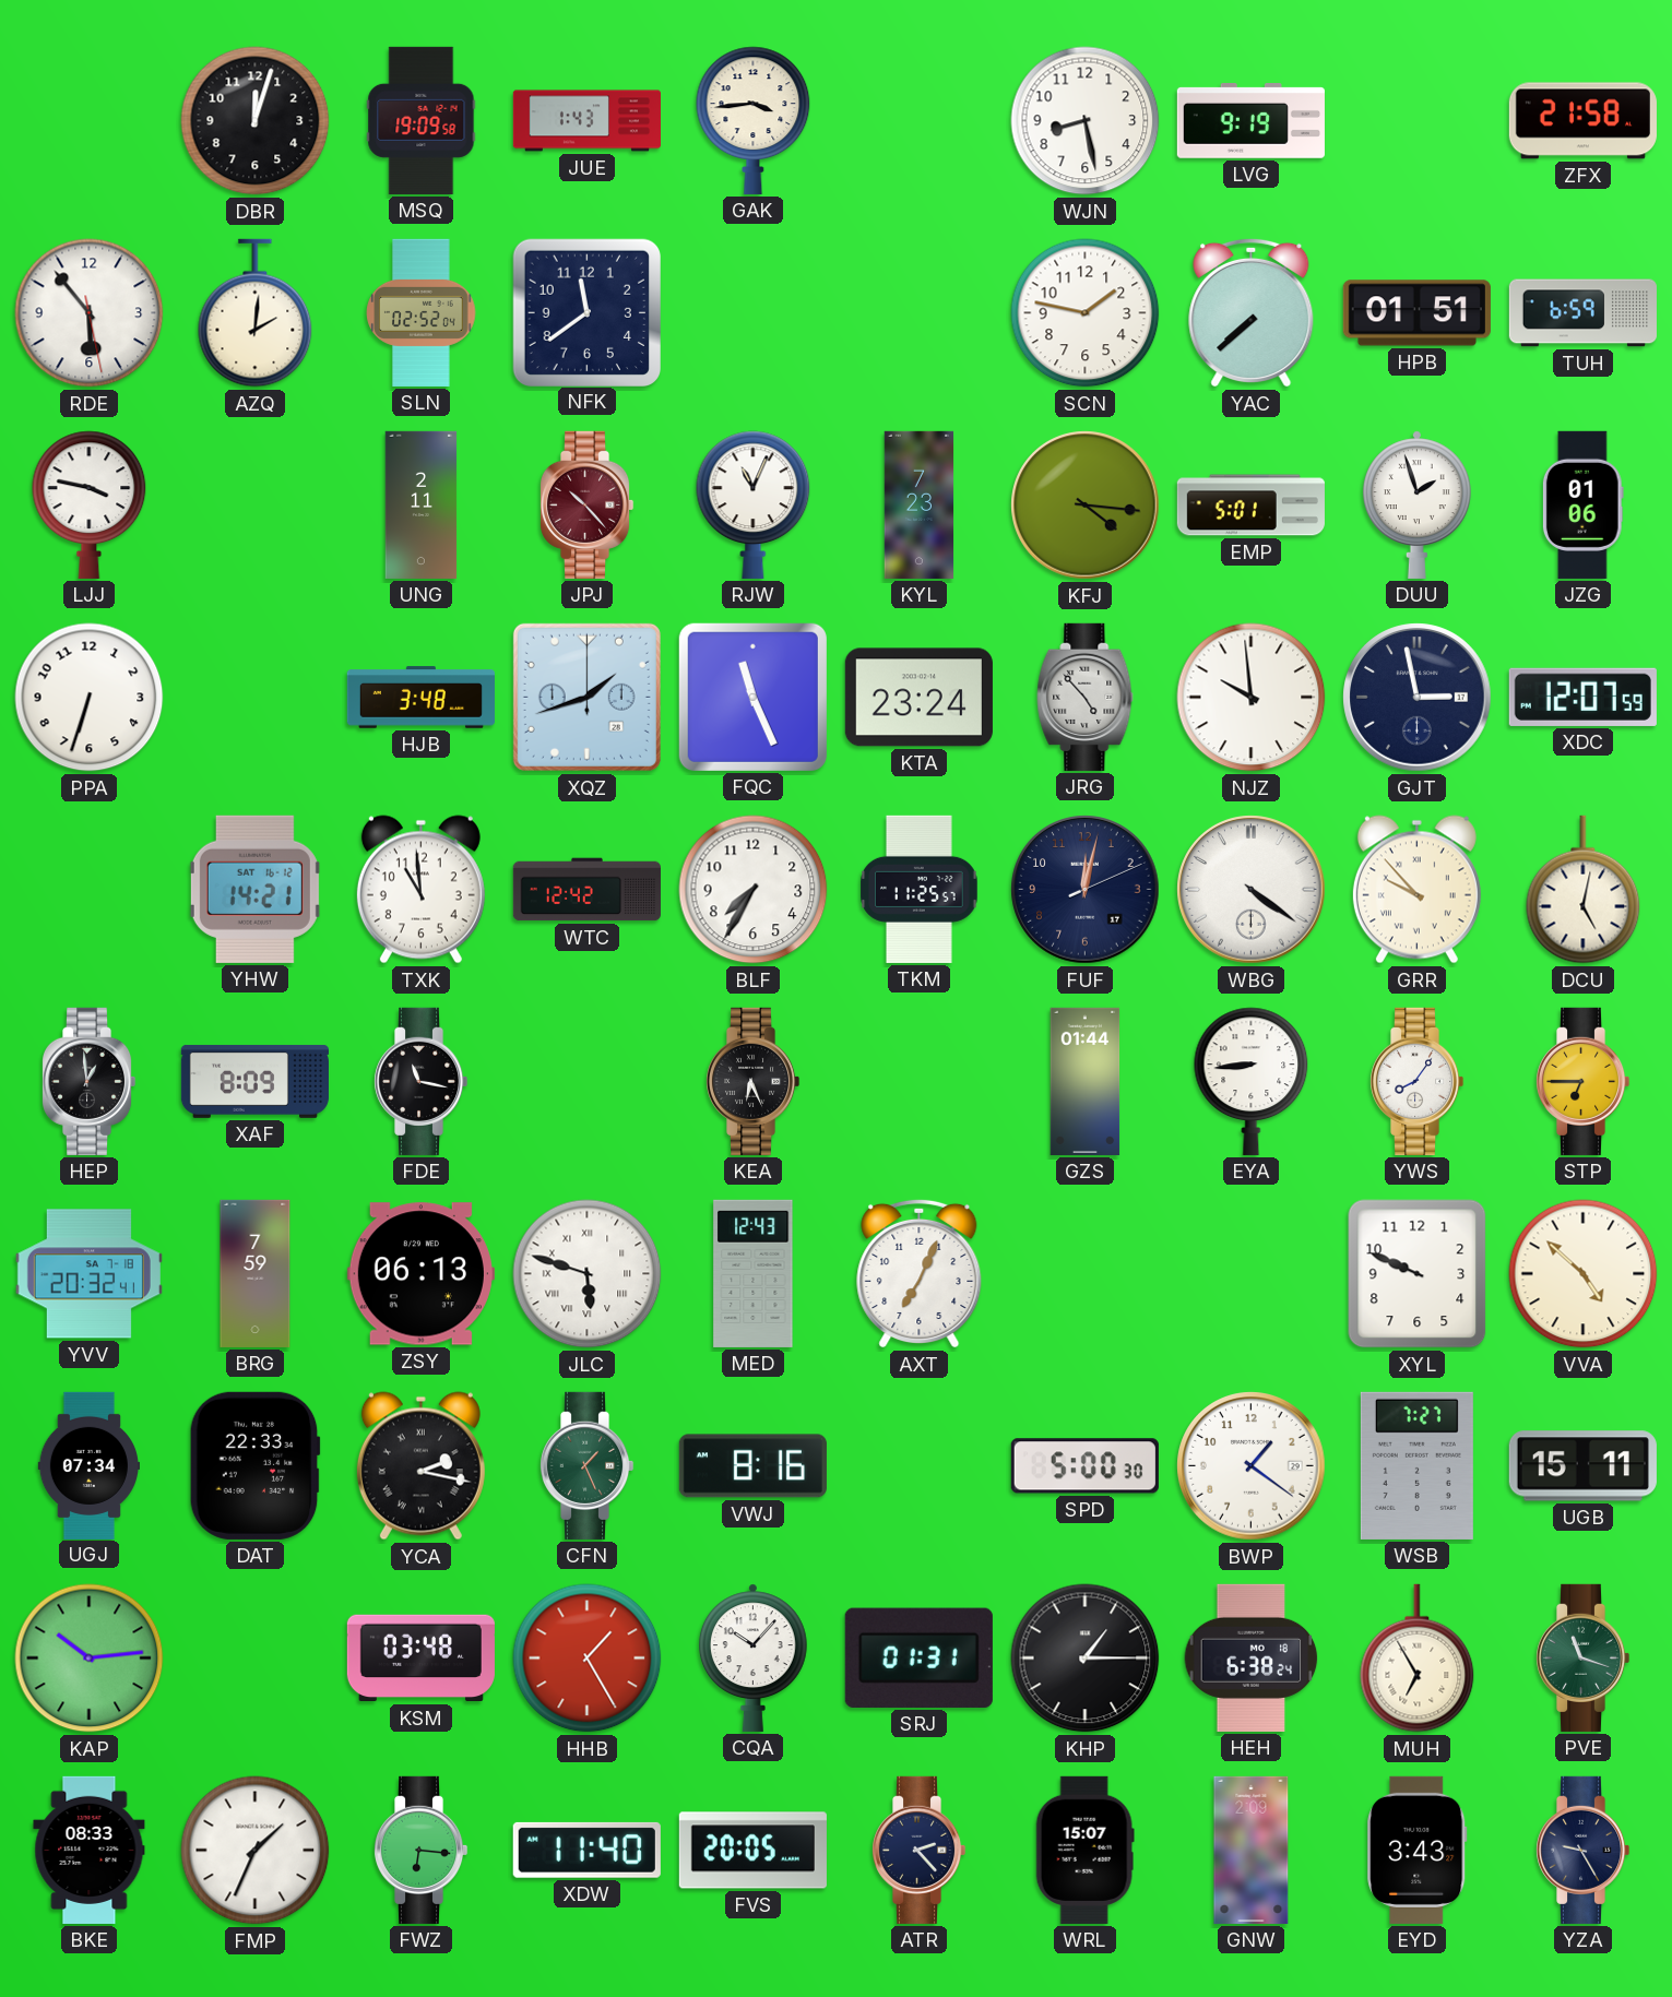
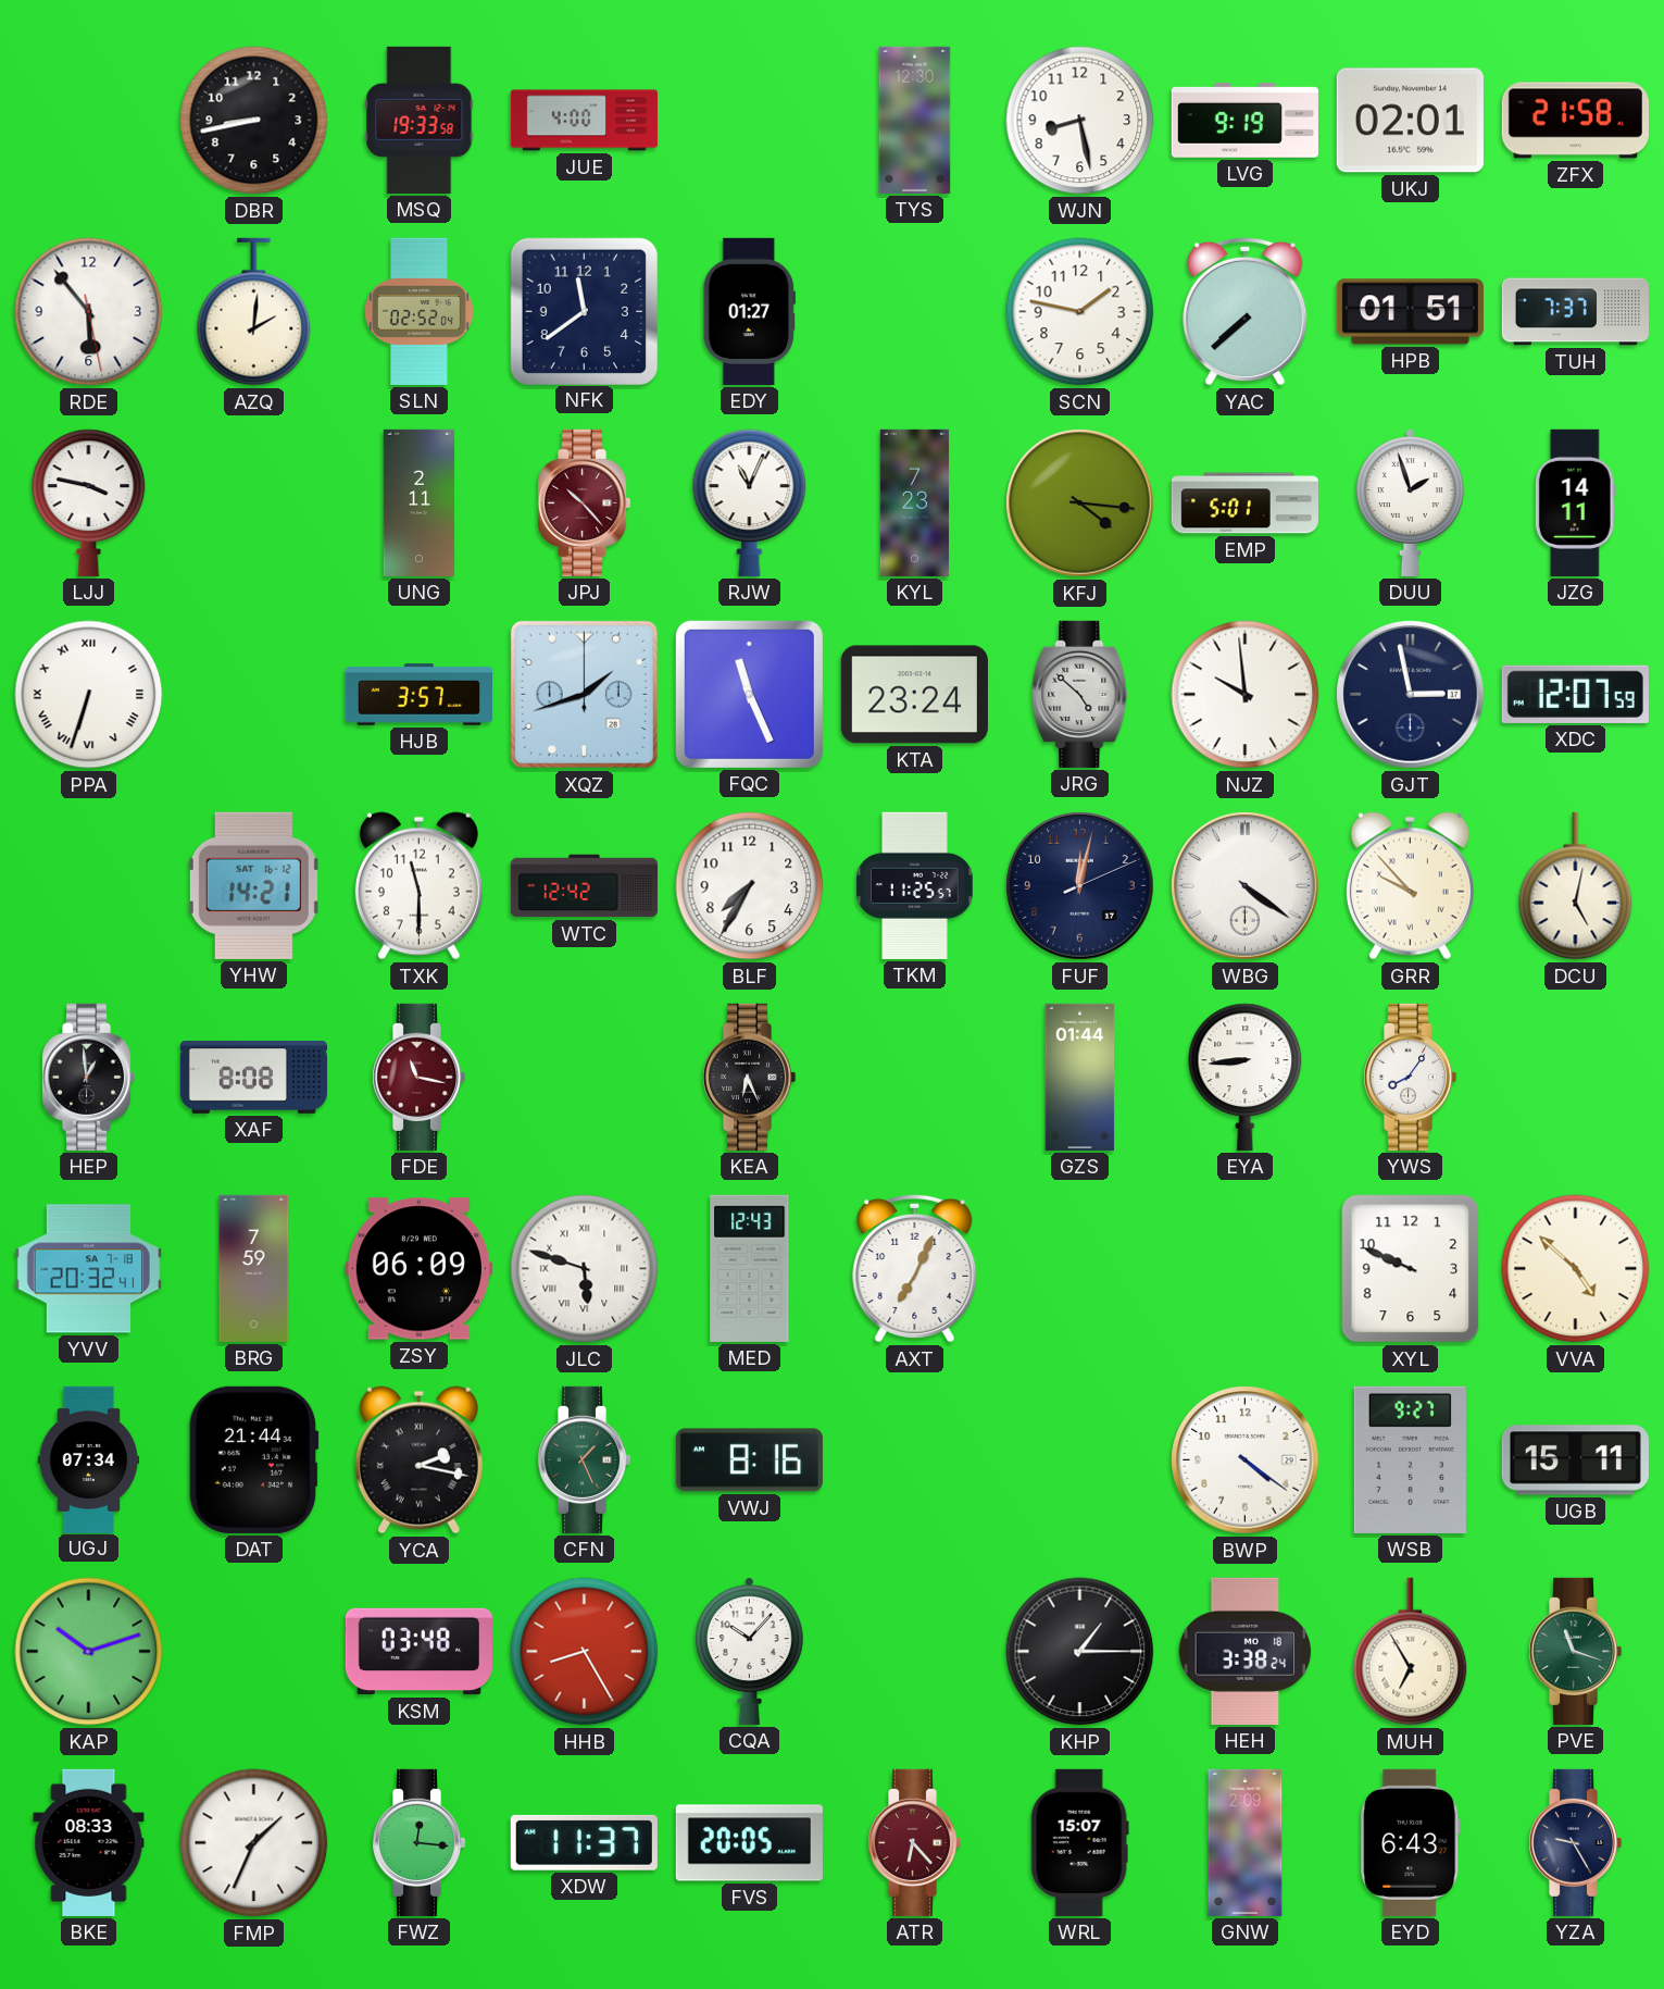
DBR: 12:03 -> 8:43
MSQ: 19:09 -> 19:33
JUE: 1:43 -> 4:00
GAK: 3:44 -> none
TYS: none -> 12:30
UKJ: none -> 02:01
EDY: none -> 01:27
TUH: 6:59 -> 7:37
JZG: 01:06 -> 14:11
PPA numerals: Arabic -> Roman
HJB: 3:48 -> 3:57
JRG: 4:53 -> 4:52
TXK: 10:59 -> 11:30
XAF: 8:09 -> 8:08
FDE dial: black -> burgundy
STP: 6:45 -> none
ZSY: 06:13 -> 06:09
DAT: 22:33 -> 21:44
SPD: 5:00 -> none
BWP: 1:21 -> 4:21
WSB: 7:27 -> 9:27
KAP: 10:14 -> 10:12
HHB: 1:25 -> 8:25
SRJ: 01:31 -> none
HEH: 6:38 -> 3:38
FWZ: 6:16 -> 12:16
XDW: 11:40 -> 11:37
ATR: 2:23 -> 6:23
ATR dial: navy -> burgundy
EYD: 3:43 -> 6:43
